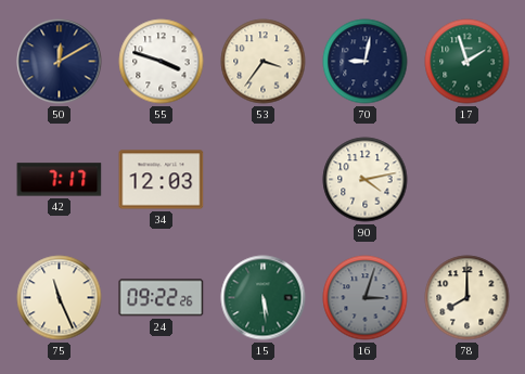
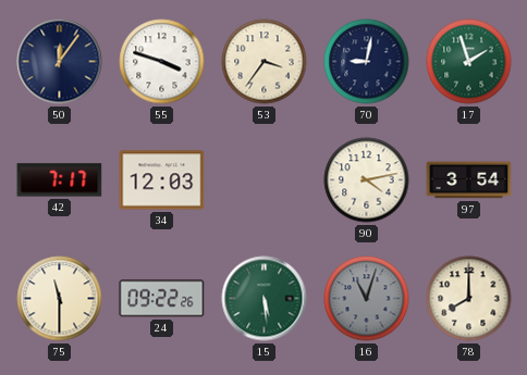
50: 12:10 -> 12:06
97: none -> 3:54
75: 11:26 -> 11:30
16: 3:03 -> 11:03
